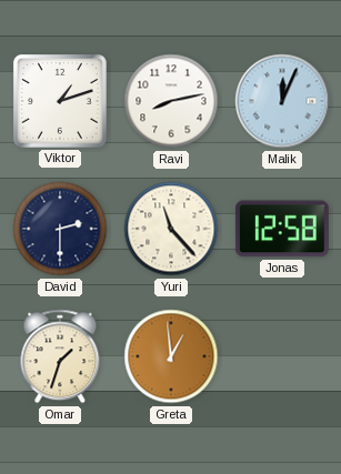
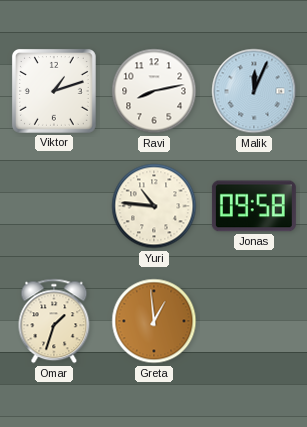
David: 2:30 -> none
Yuri: 11:23 -> 10:46
Jonas: 12:58 -> 09:58
